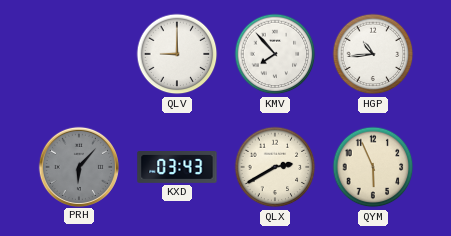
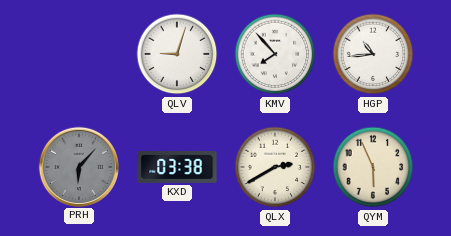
QLV: 9:00 -> 9:03
KXD: 03:43 -> 03:38
